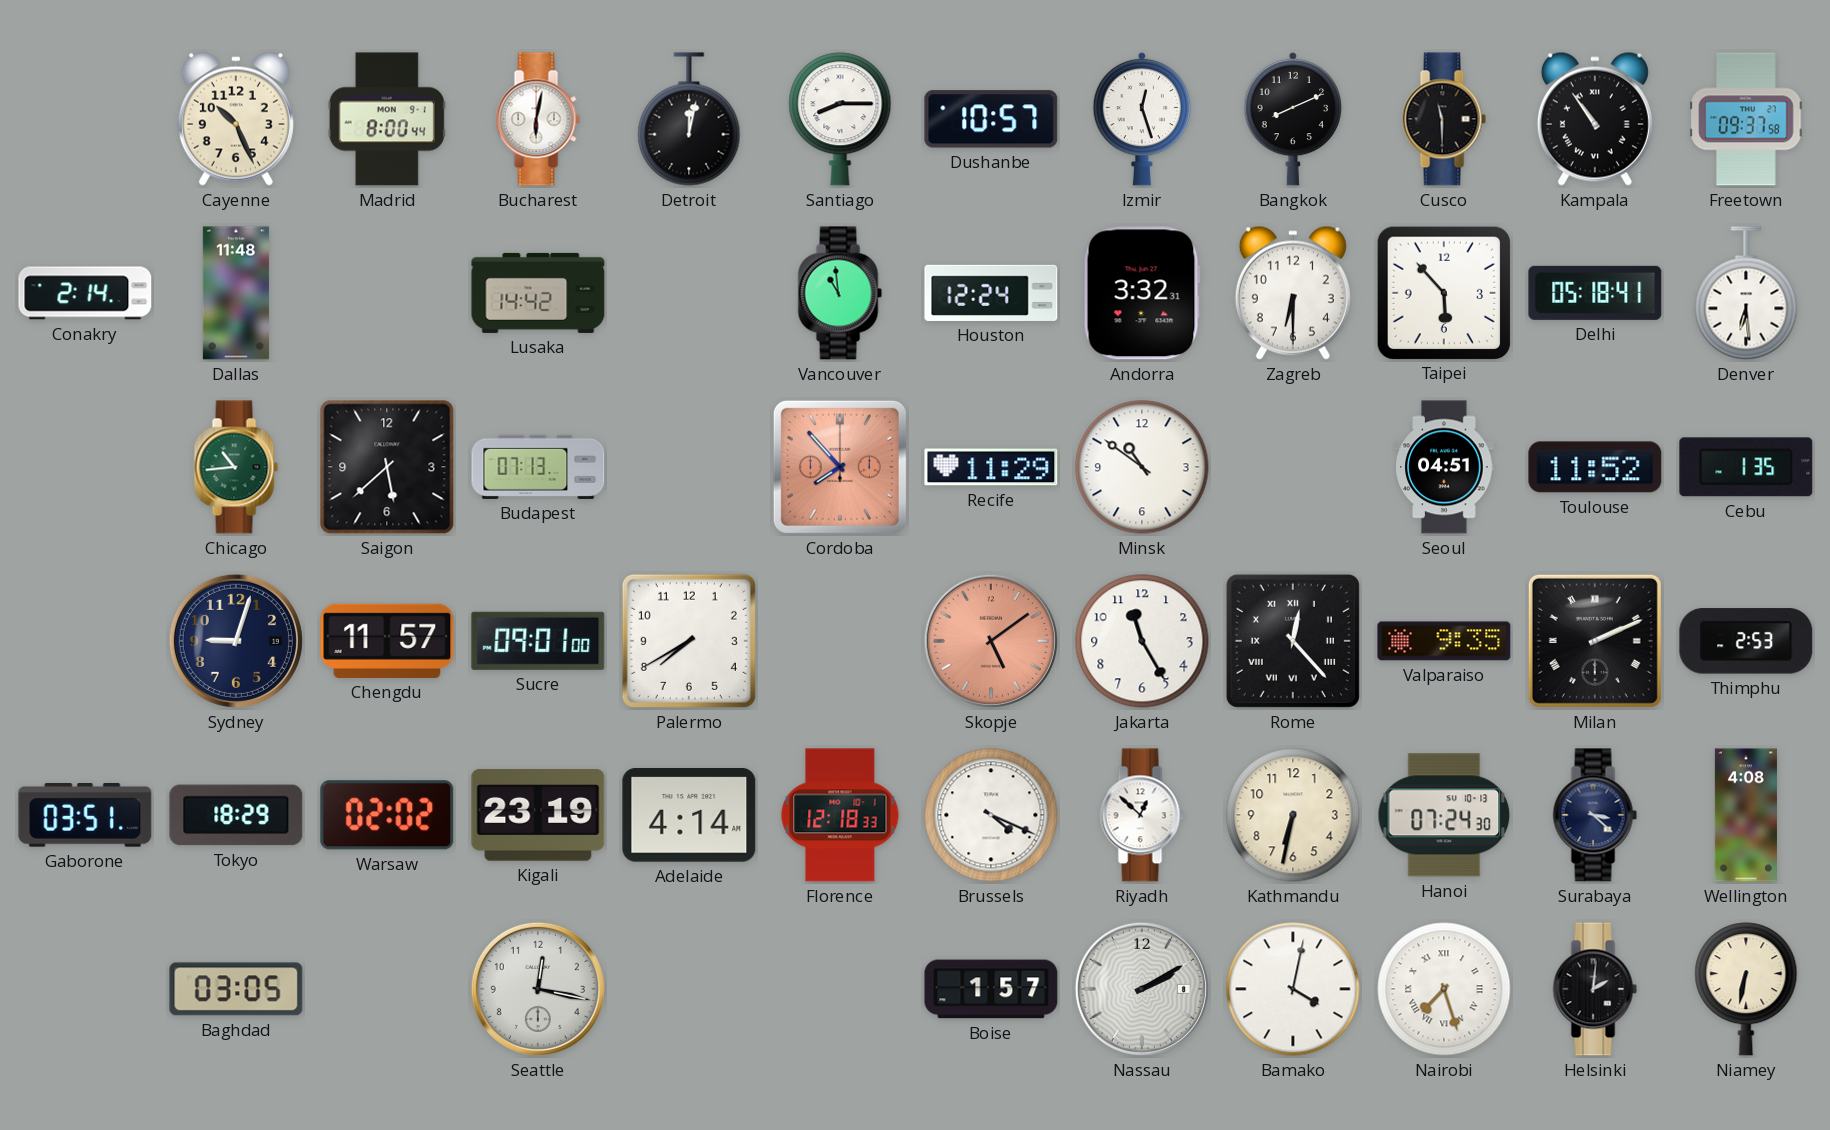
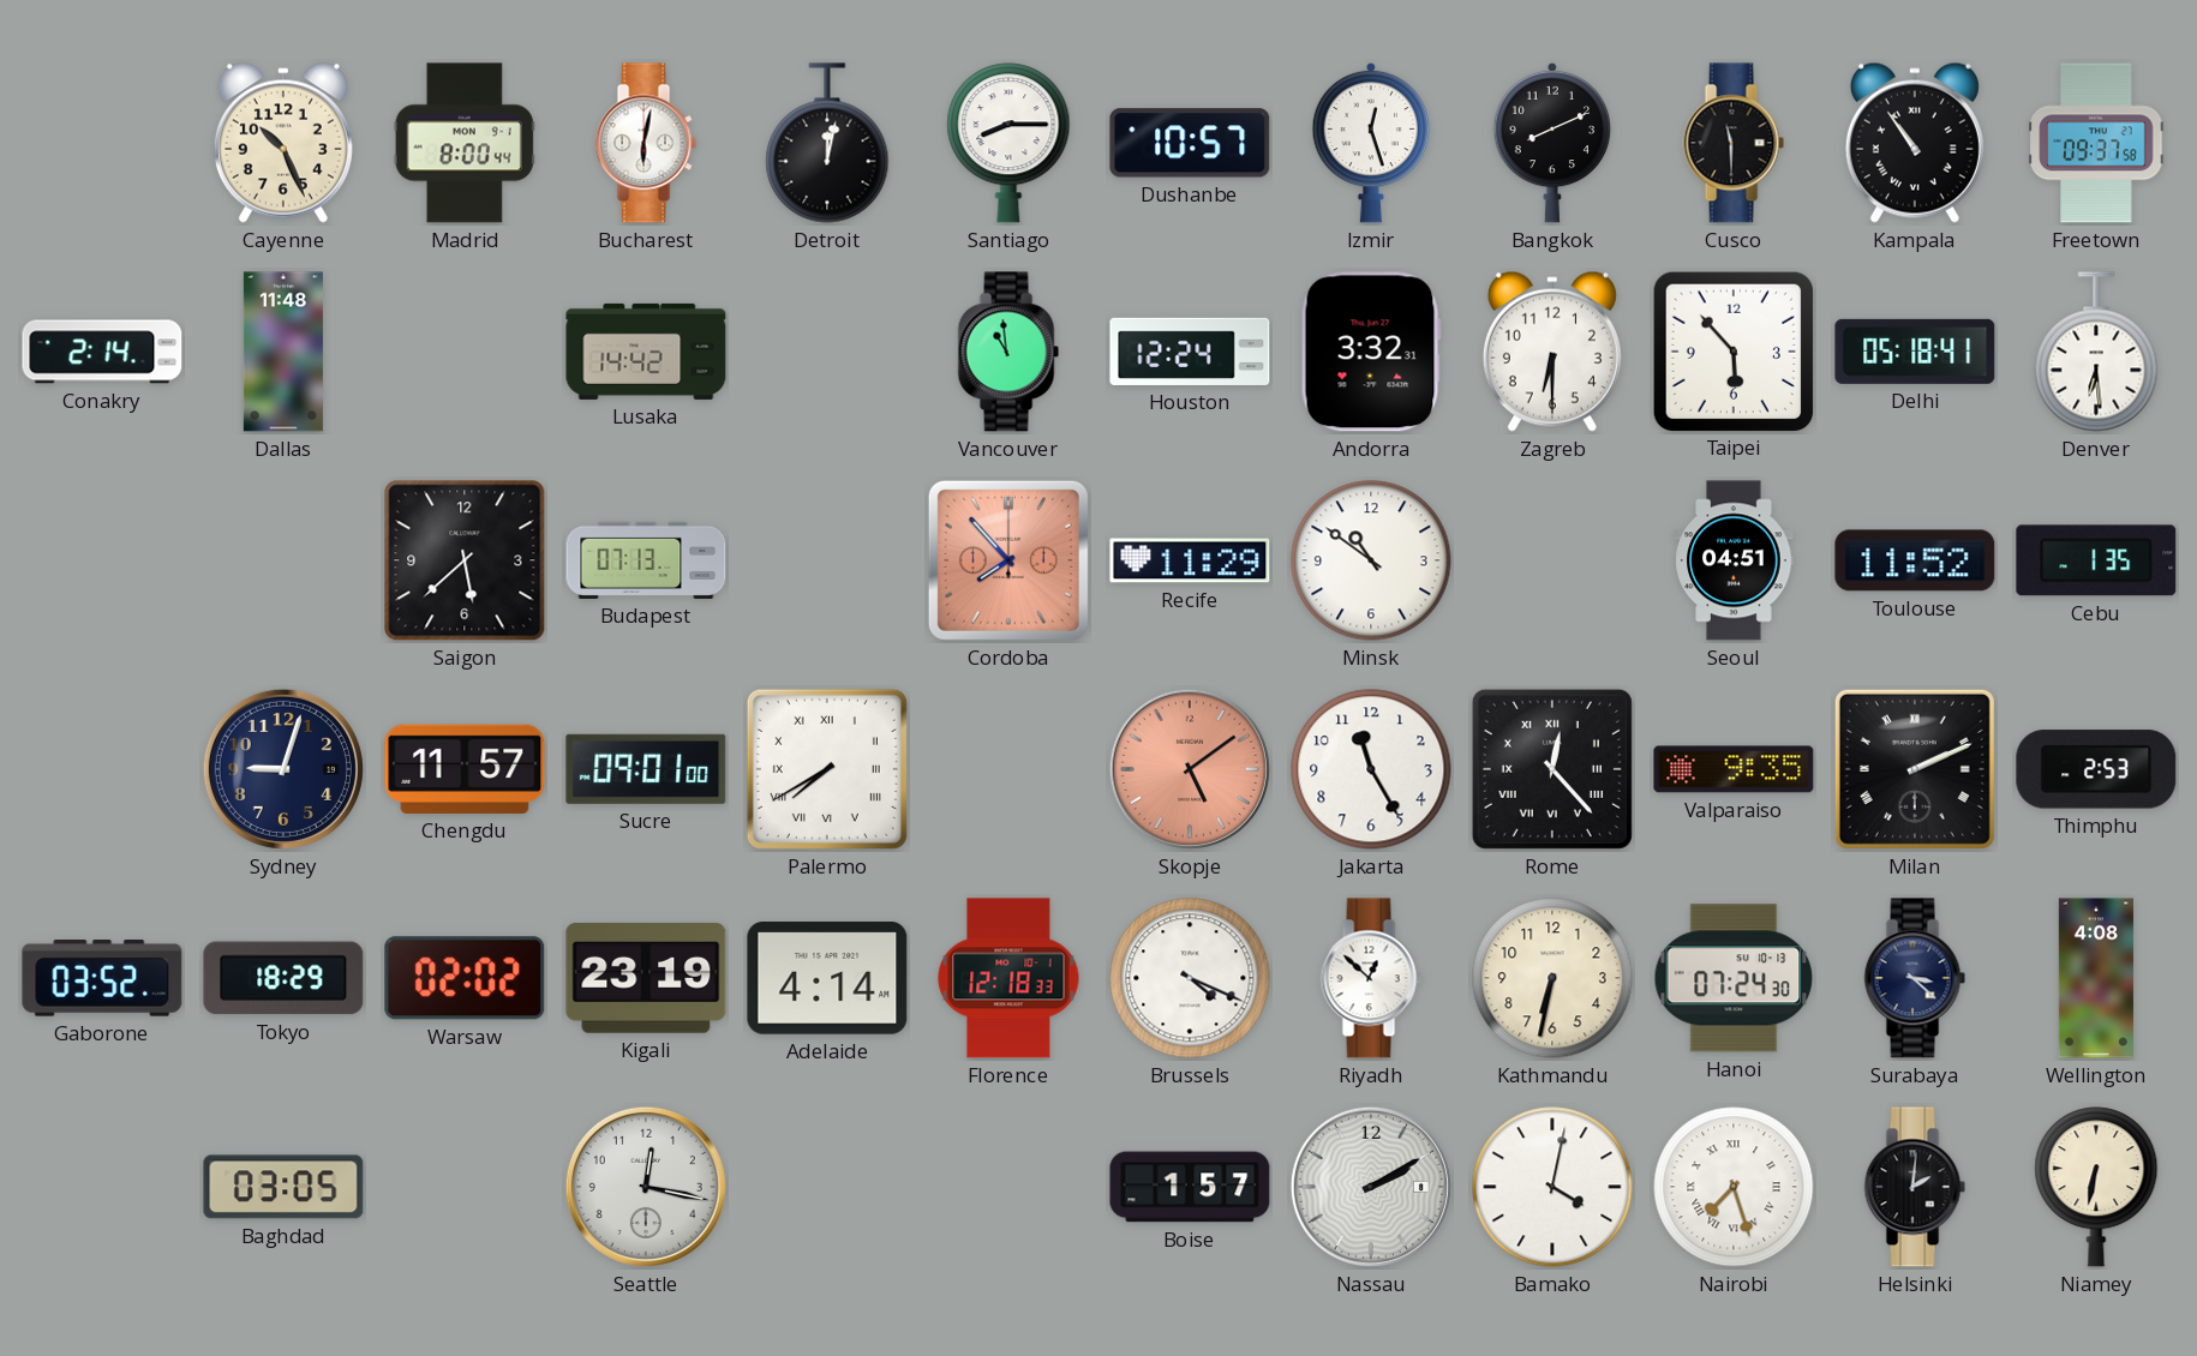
Chicago: 10:44 -> none
Palermo numerals: Arabic -> Roman
Gaborone: 03:51 -> 03:52
